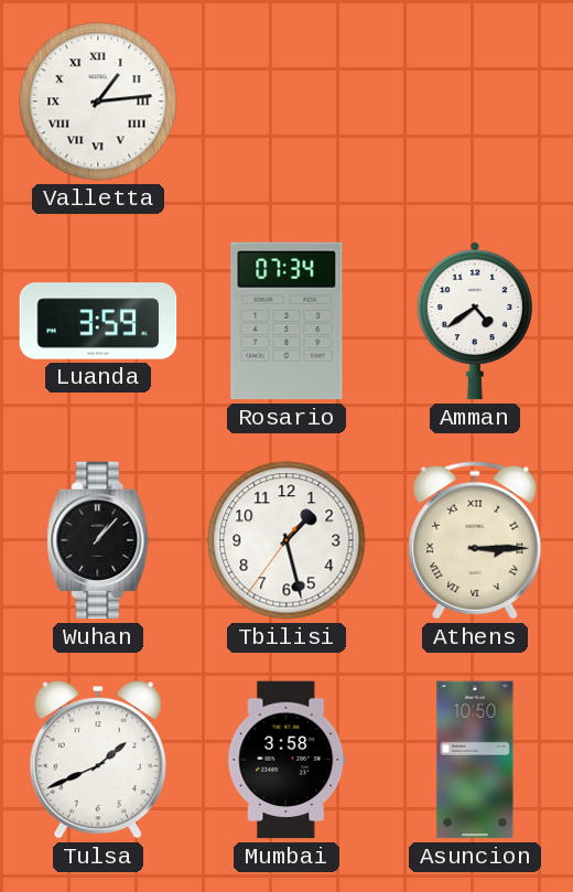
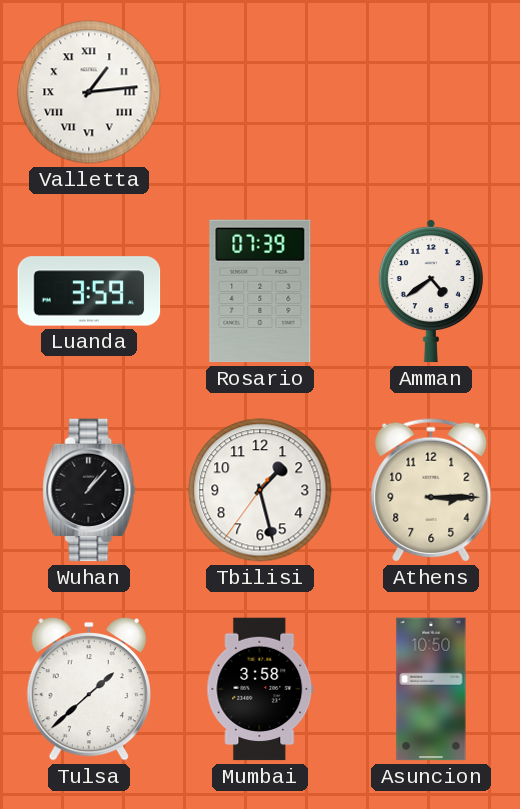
Rosario: 07:34 -> 07:39
Athens numerals: Roman -> Arabic
Tulsa: 1:41 -> 1:38
